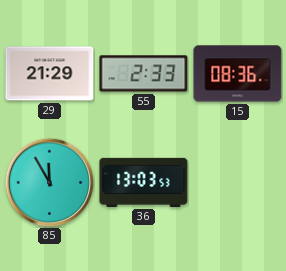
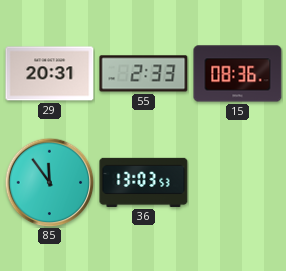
29: 21:29 -> 20:31
85: 11:55 -> 11:54
